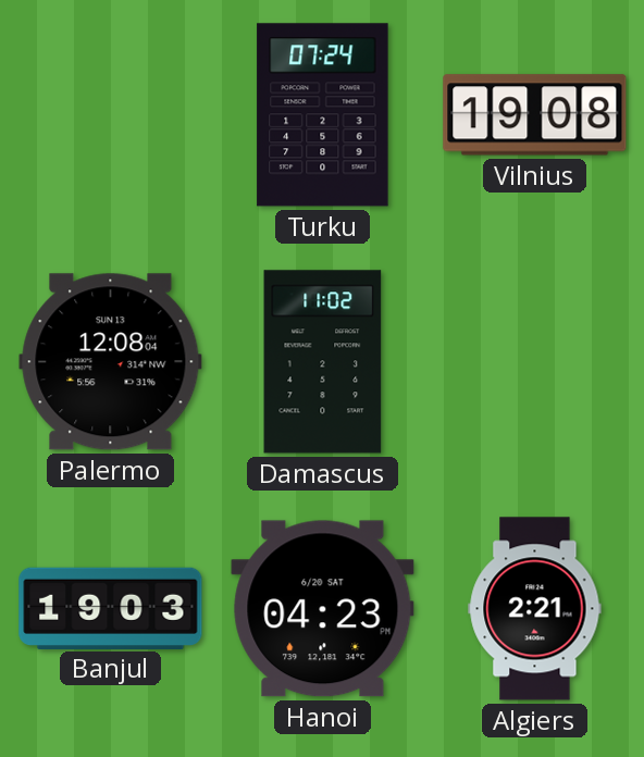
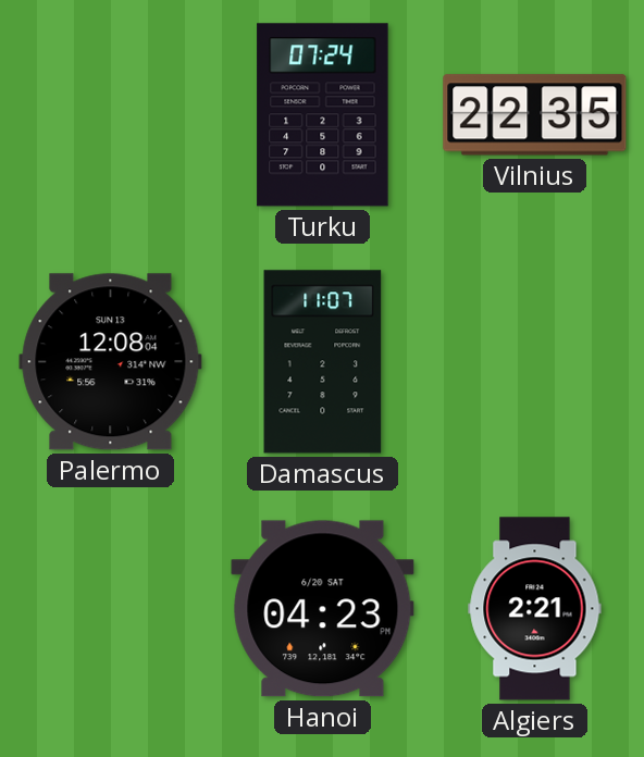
Vilnius: 19:08 -> 22:35
Damascus: 11:02 -> 11:07
Banjul: 19:03 -> none
